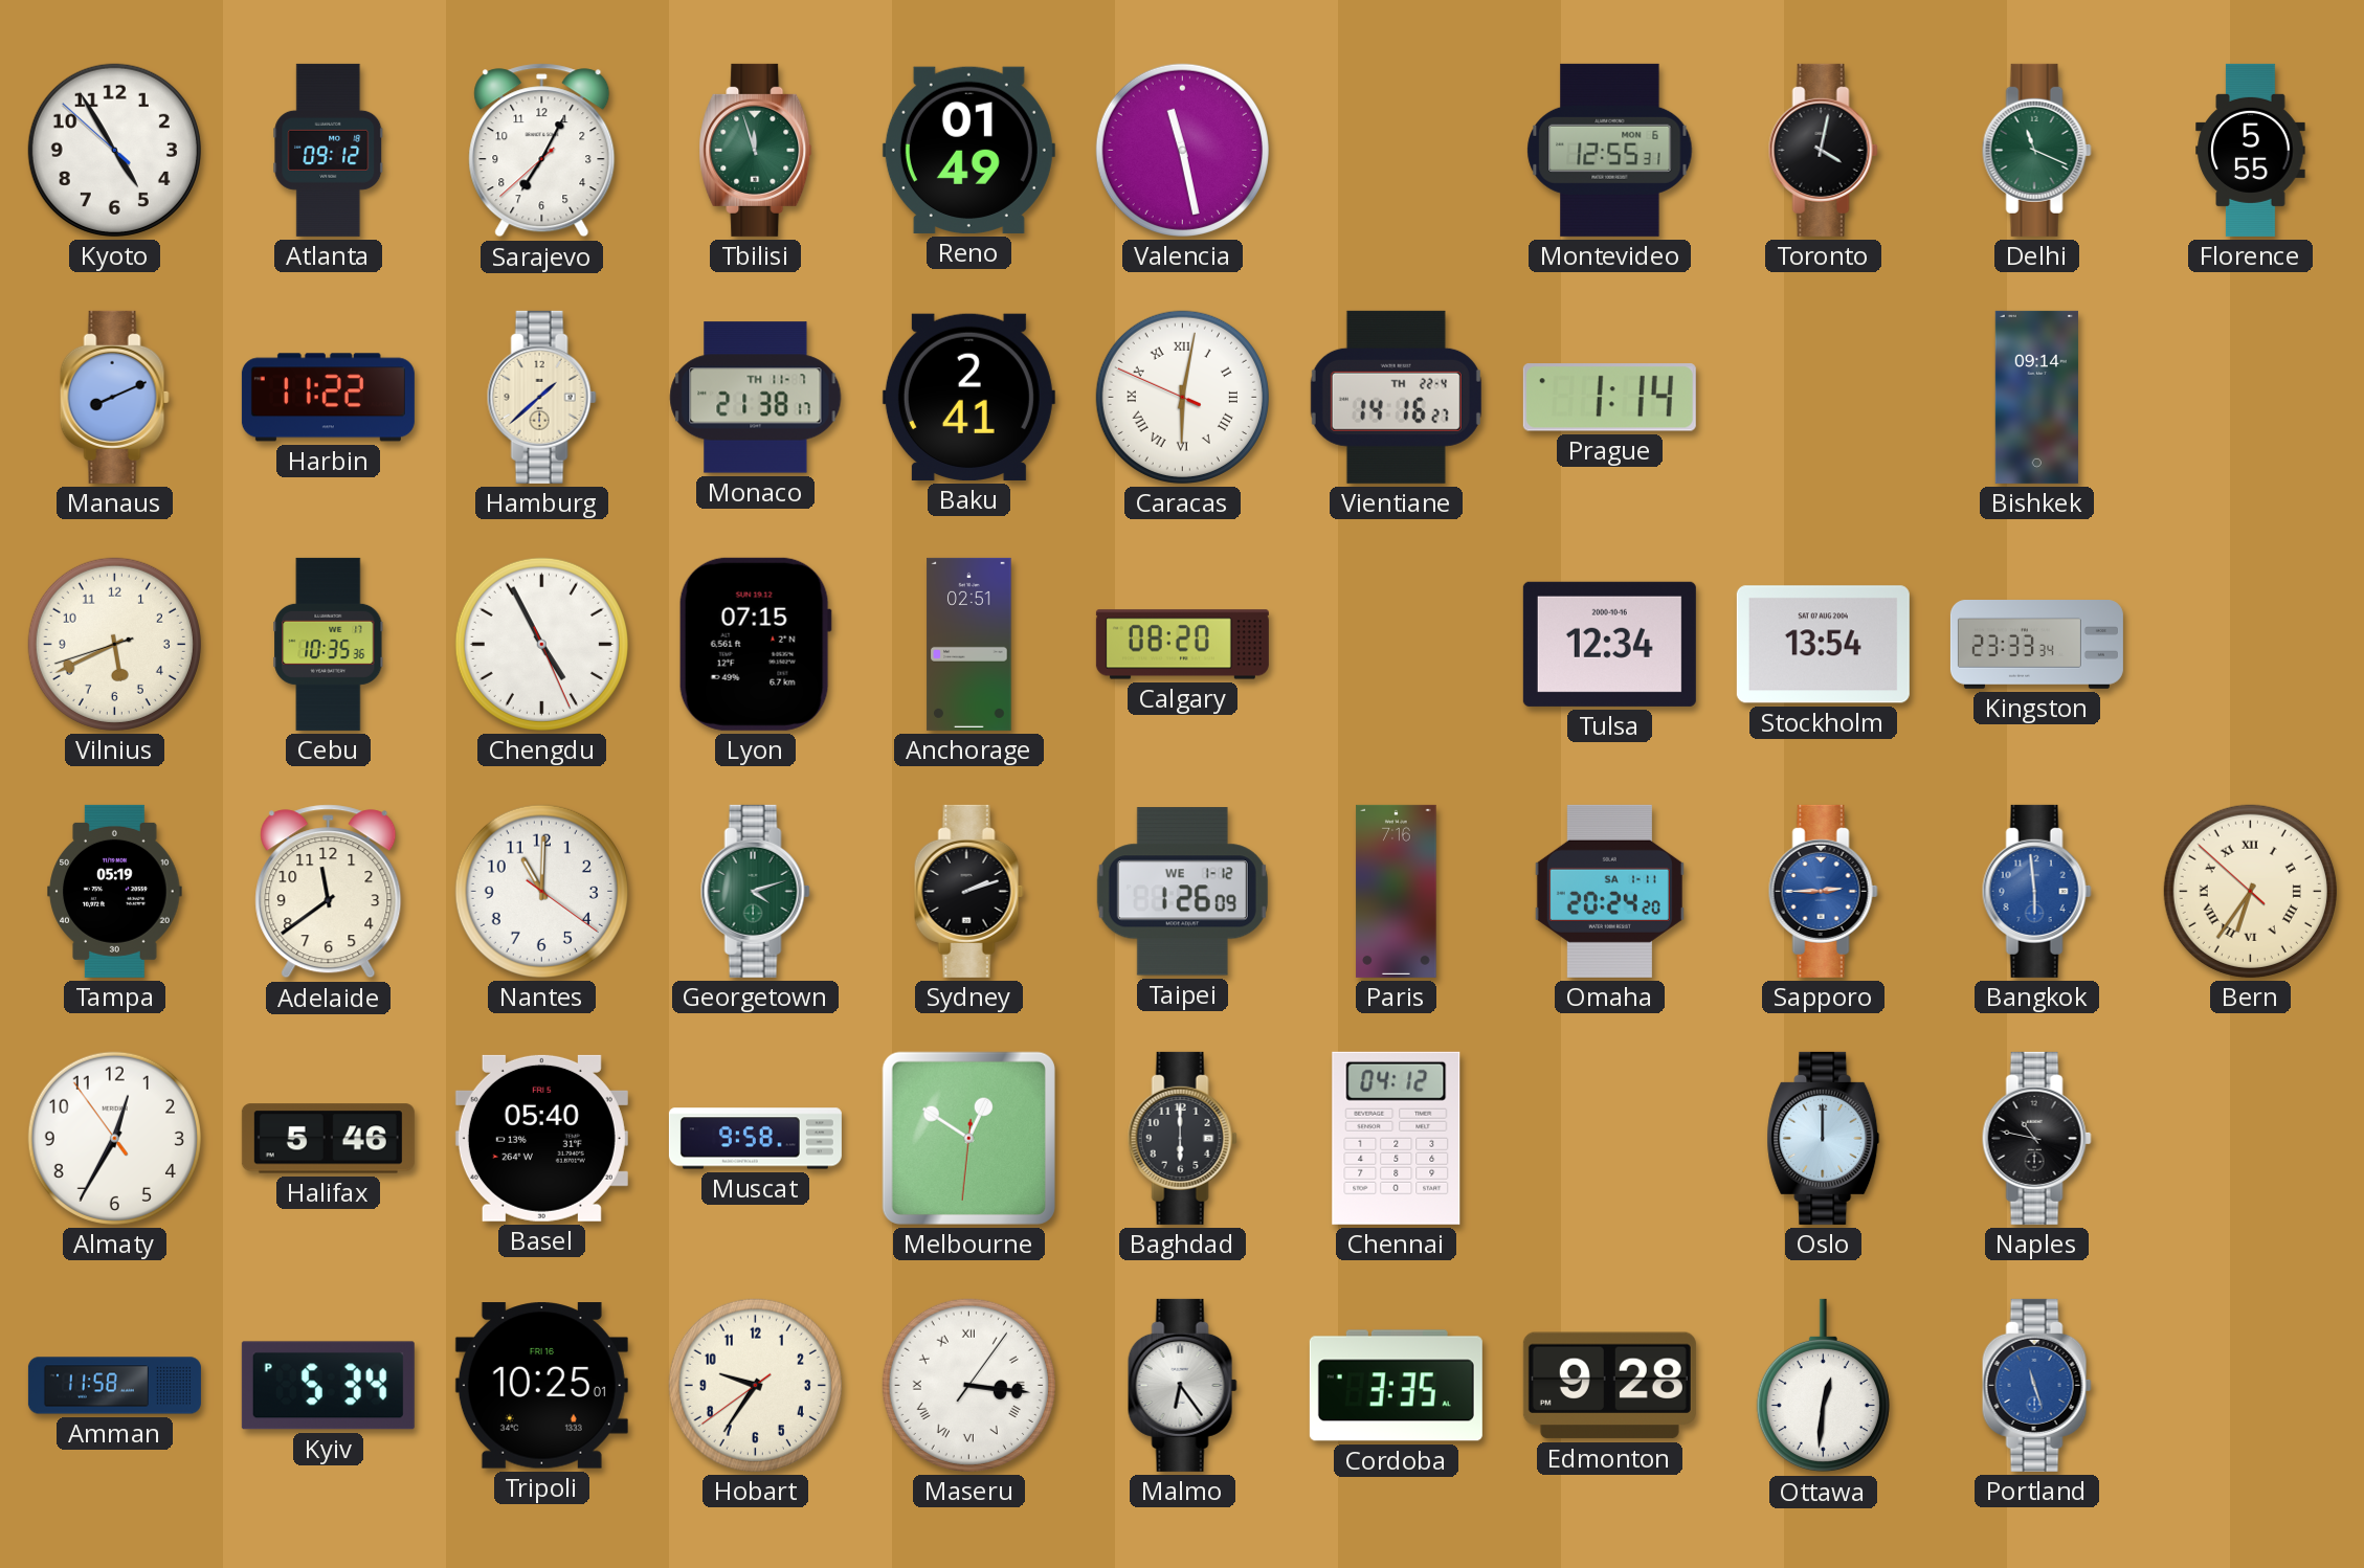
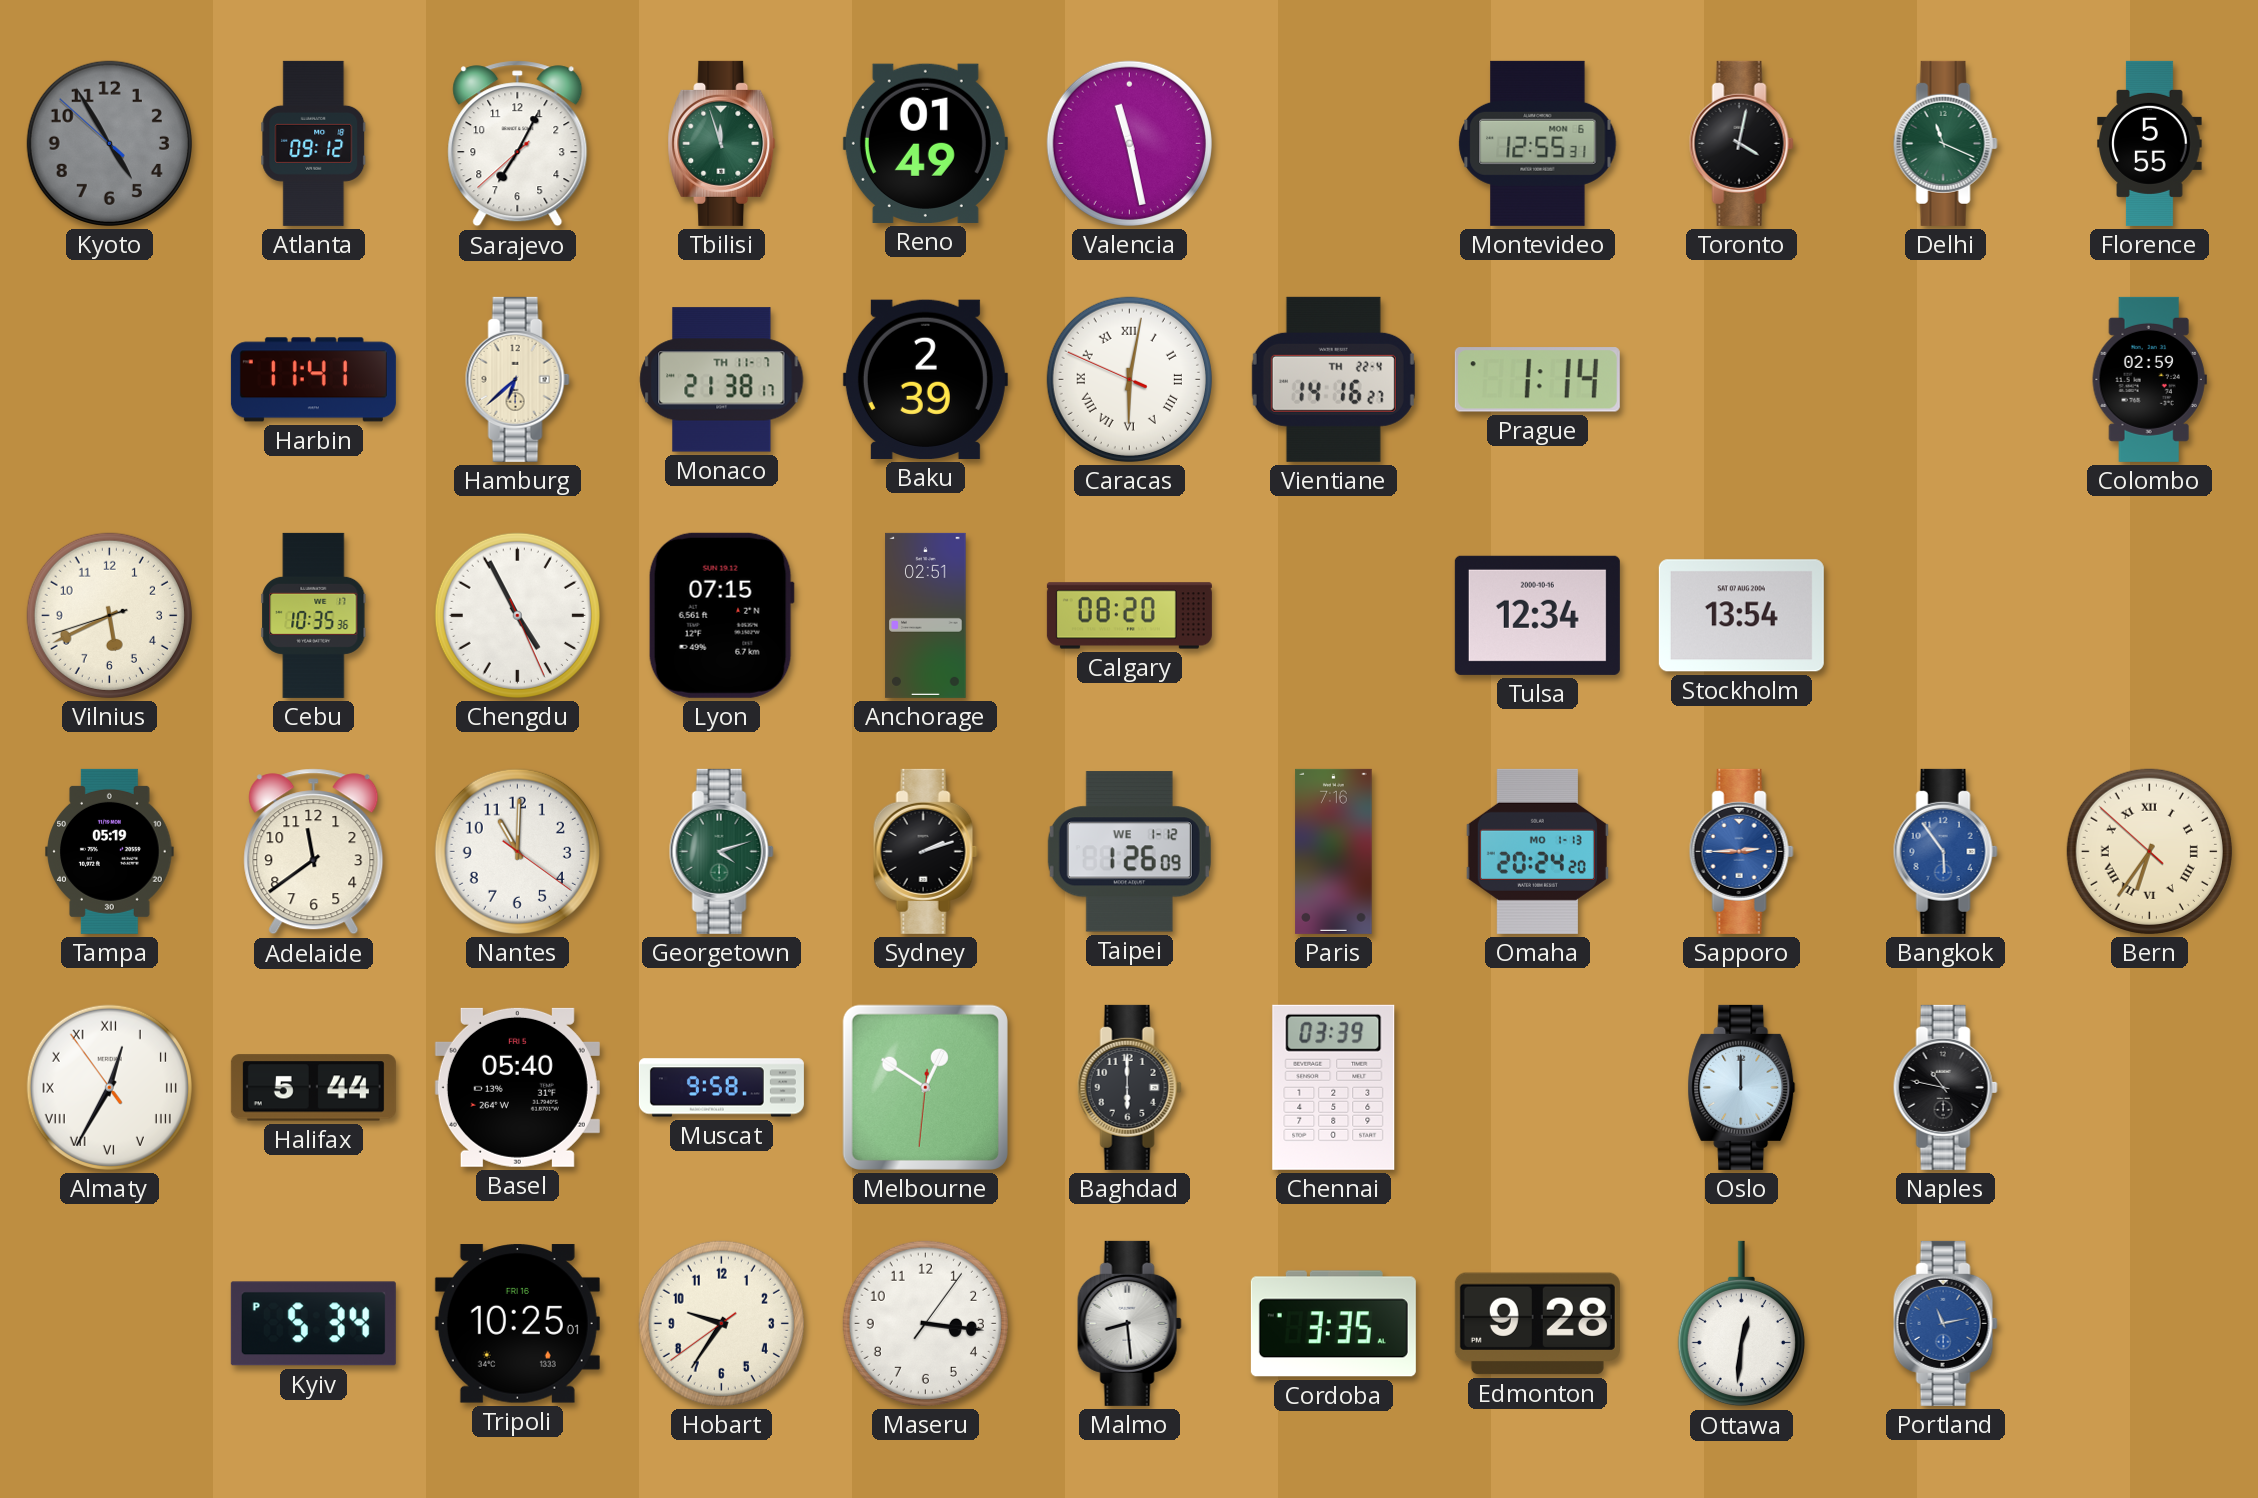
Kyoto dial: white -> grey
Manaus: 8:11 -> none
Harbin: 11:22 -> 11:41
Hamburg: 1:38 -> 6:38
Baku: 2:41 -> 2:39
Bishkek: 09:14 -> none
Colombo: none -> 02:59
Kingston: 23:33 -> none
Omaha date: SA 1-11 -> MO 1-13
Bangkok: 5:59 -> 5:54
Almaty numerals: Arabic -> Roman
Halifax: 5:46 -> 5:44
Chennai: 04:12 -> 03:39
Amman: 11:58 -> none
Maseru numerals: Roman -> Arabic
Malmo: 6:24 -> 8:29
Portland: 11:27 -> 11:13
